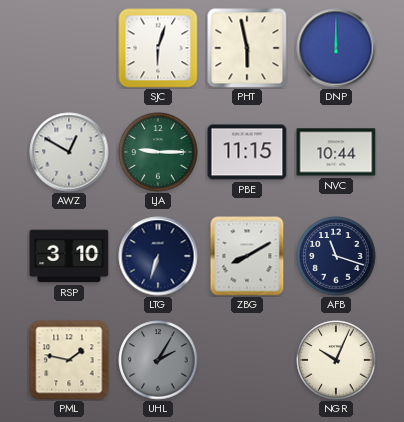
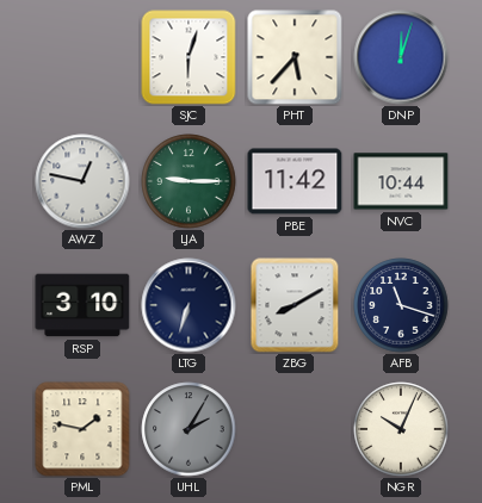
PHT: 5:58 -> 5:37
DNP: 12:00 -> 12:03
AWZ: 12:50 -> 12:47
PBE: 11:15 -> 11:42
